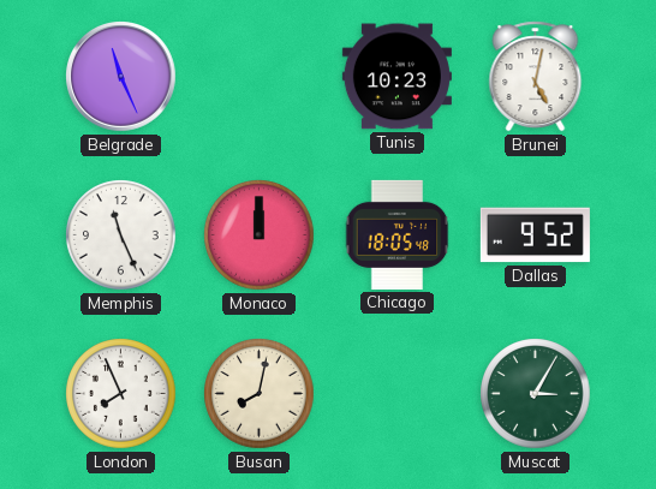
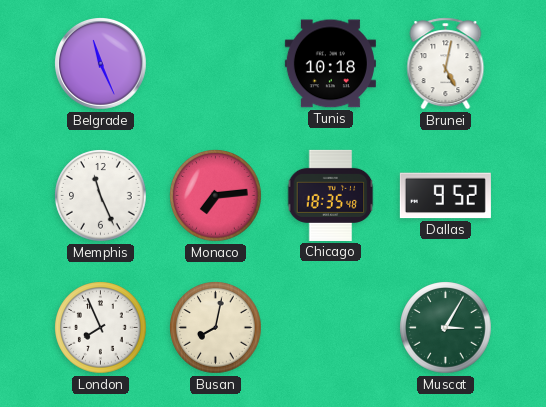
Tunis: 10:23 -> 10:18
Monaco: 12:00 -> 7:14
Chicago: 18:05 -> 18:35
